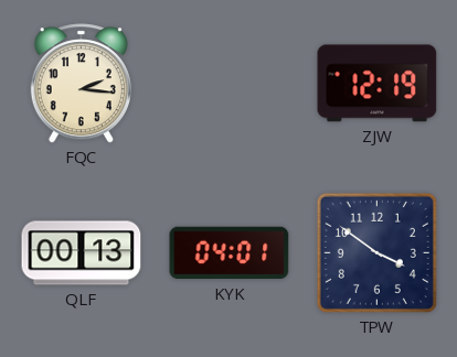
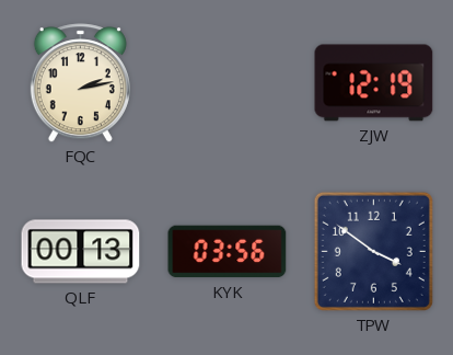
FQC: 2:16 -> 2:13
KYK: 04:01 -> 03:56
